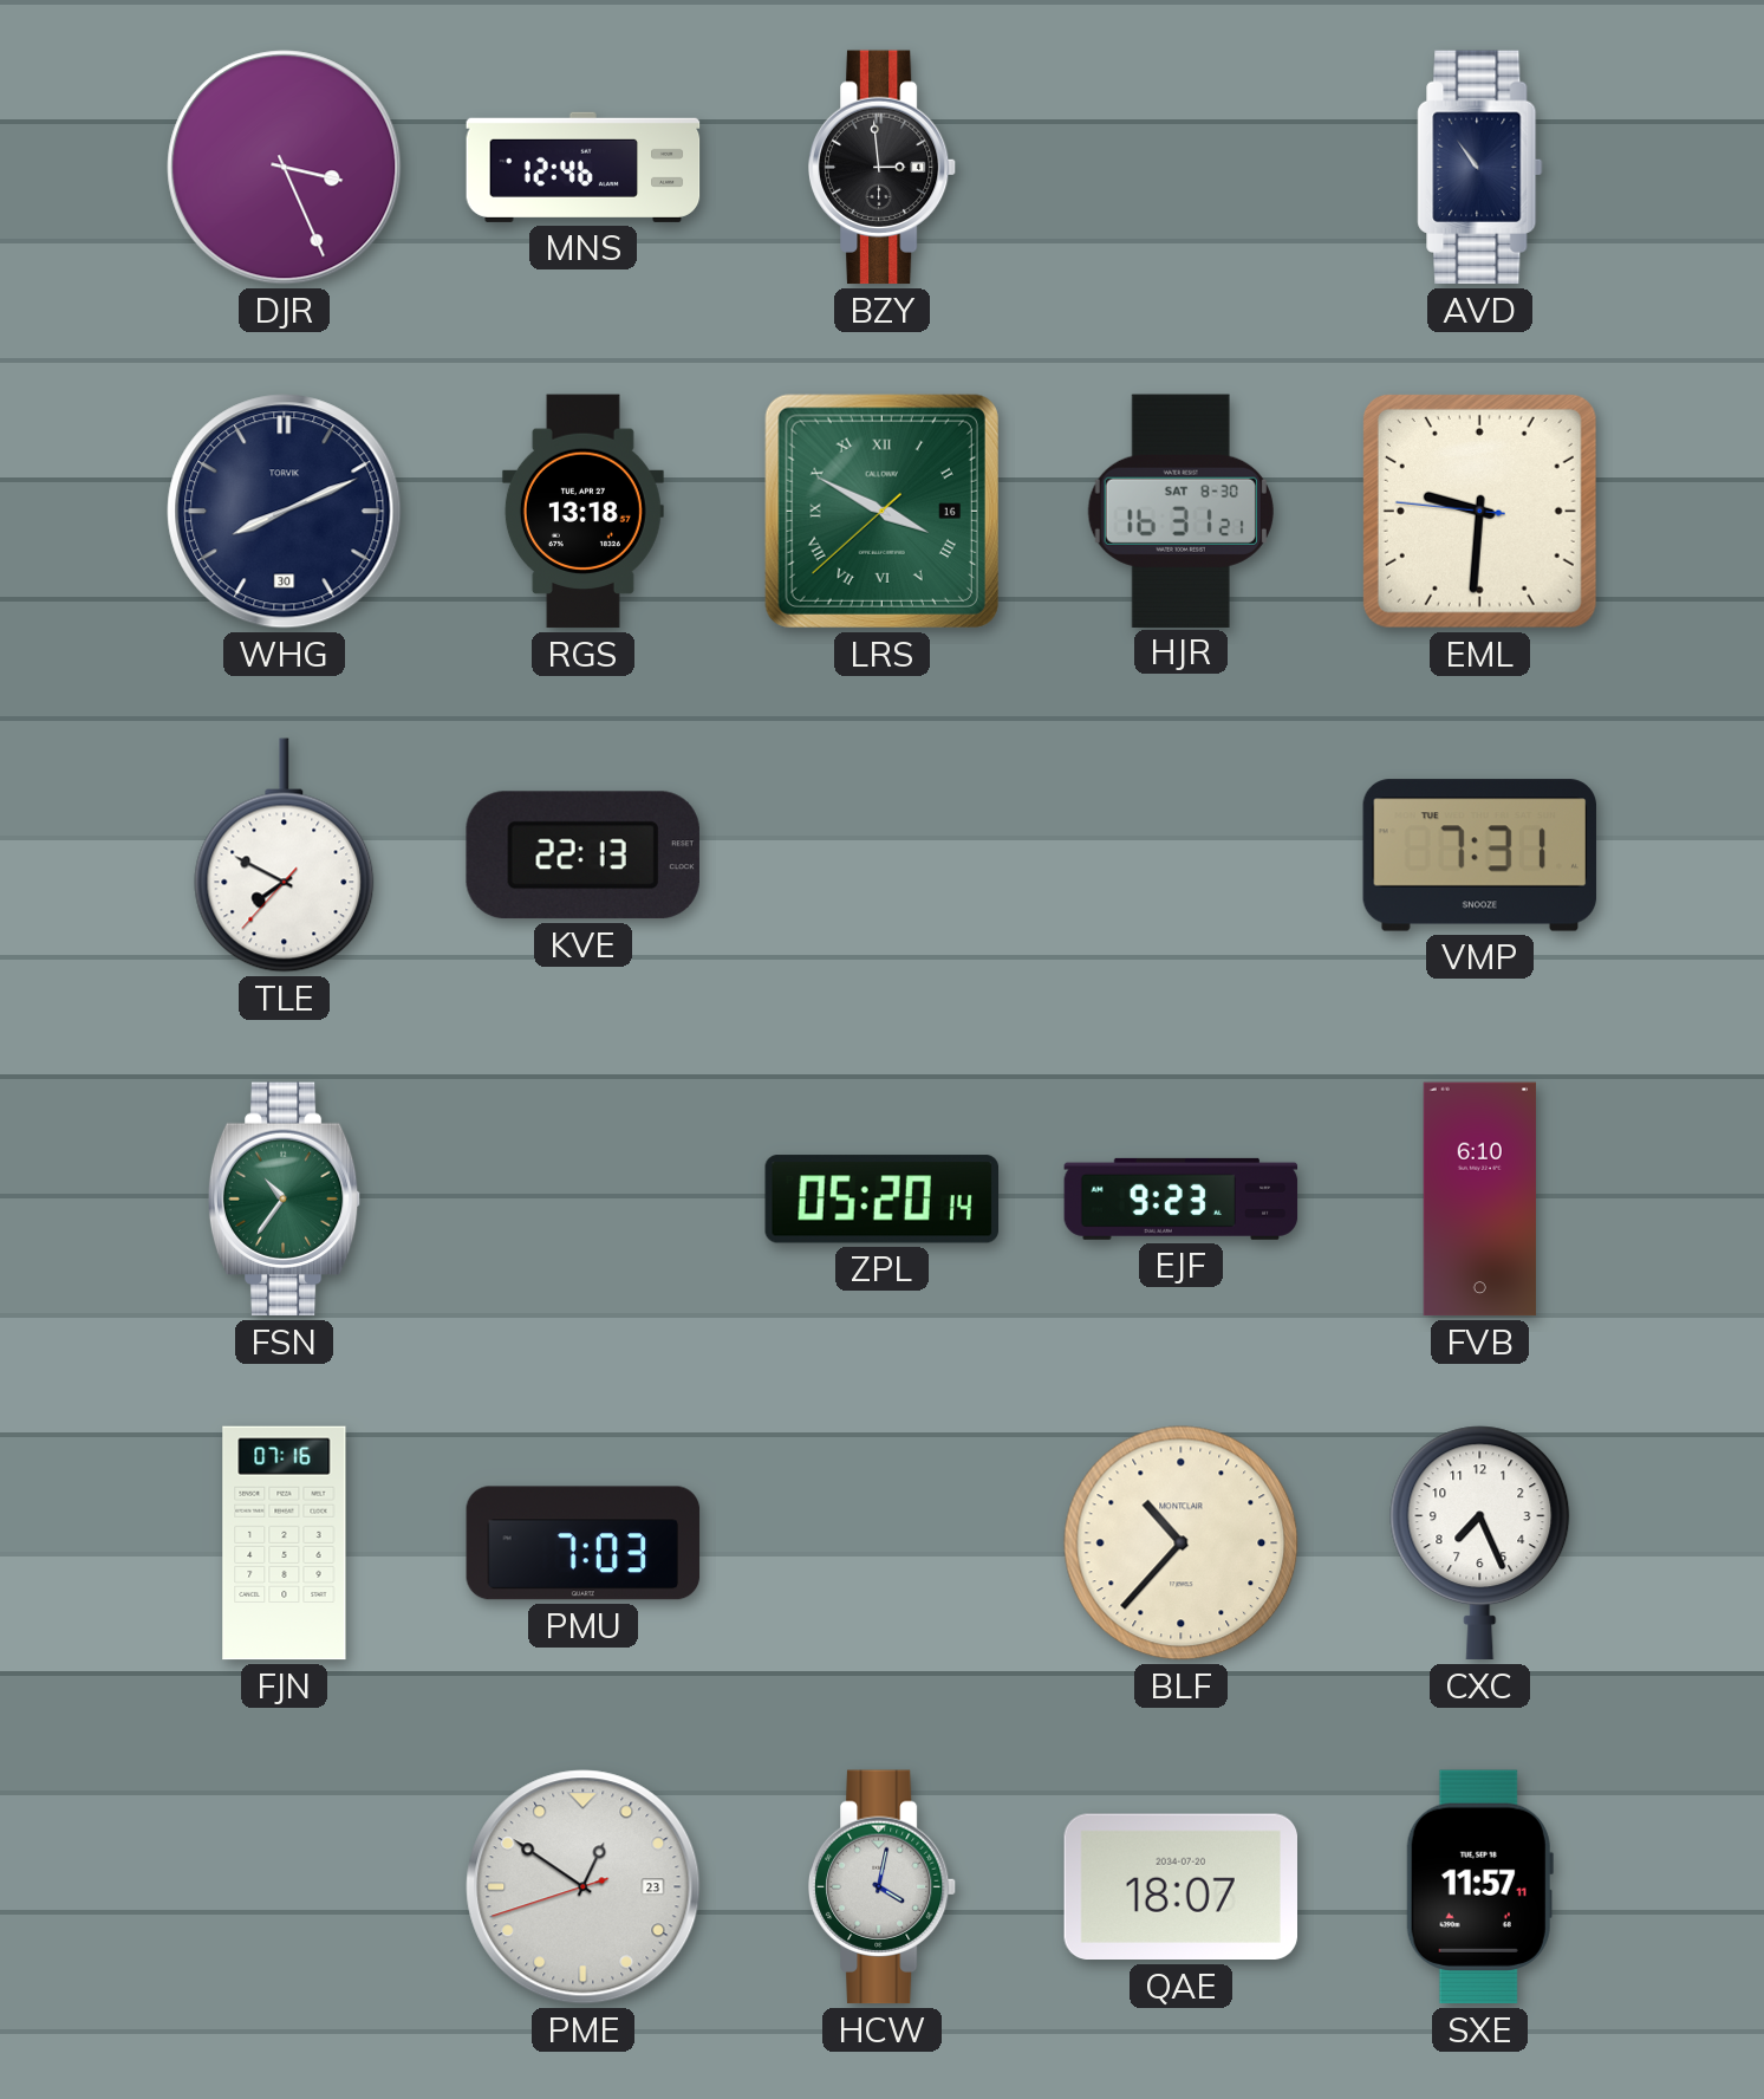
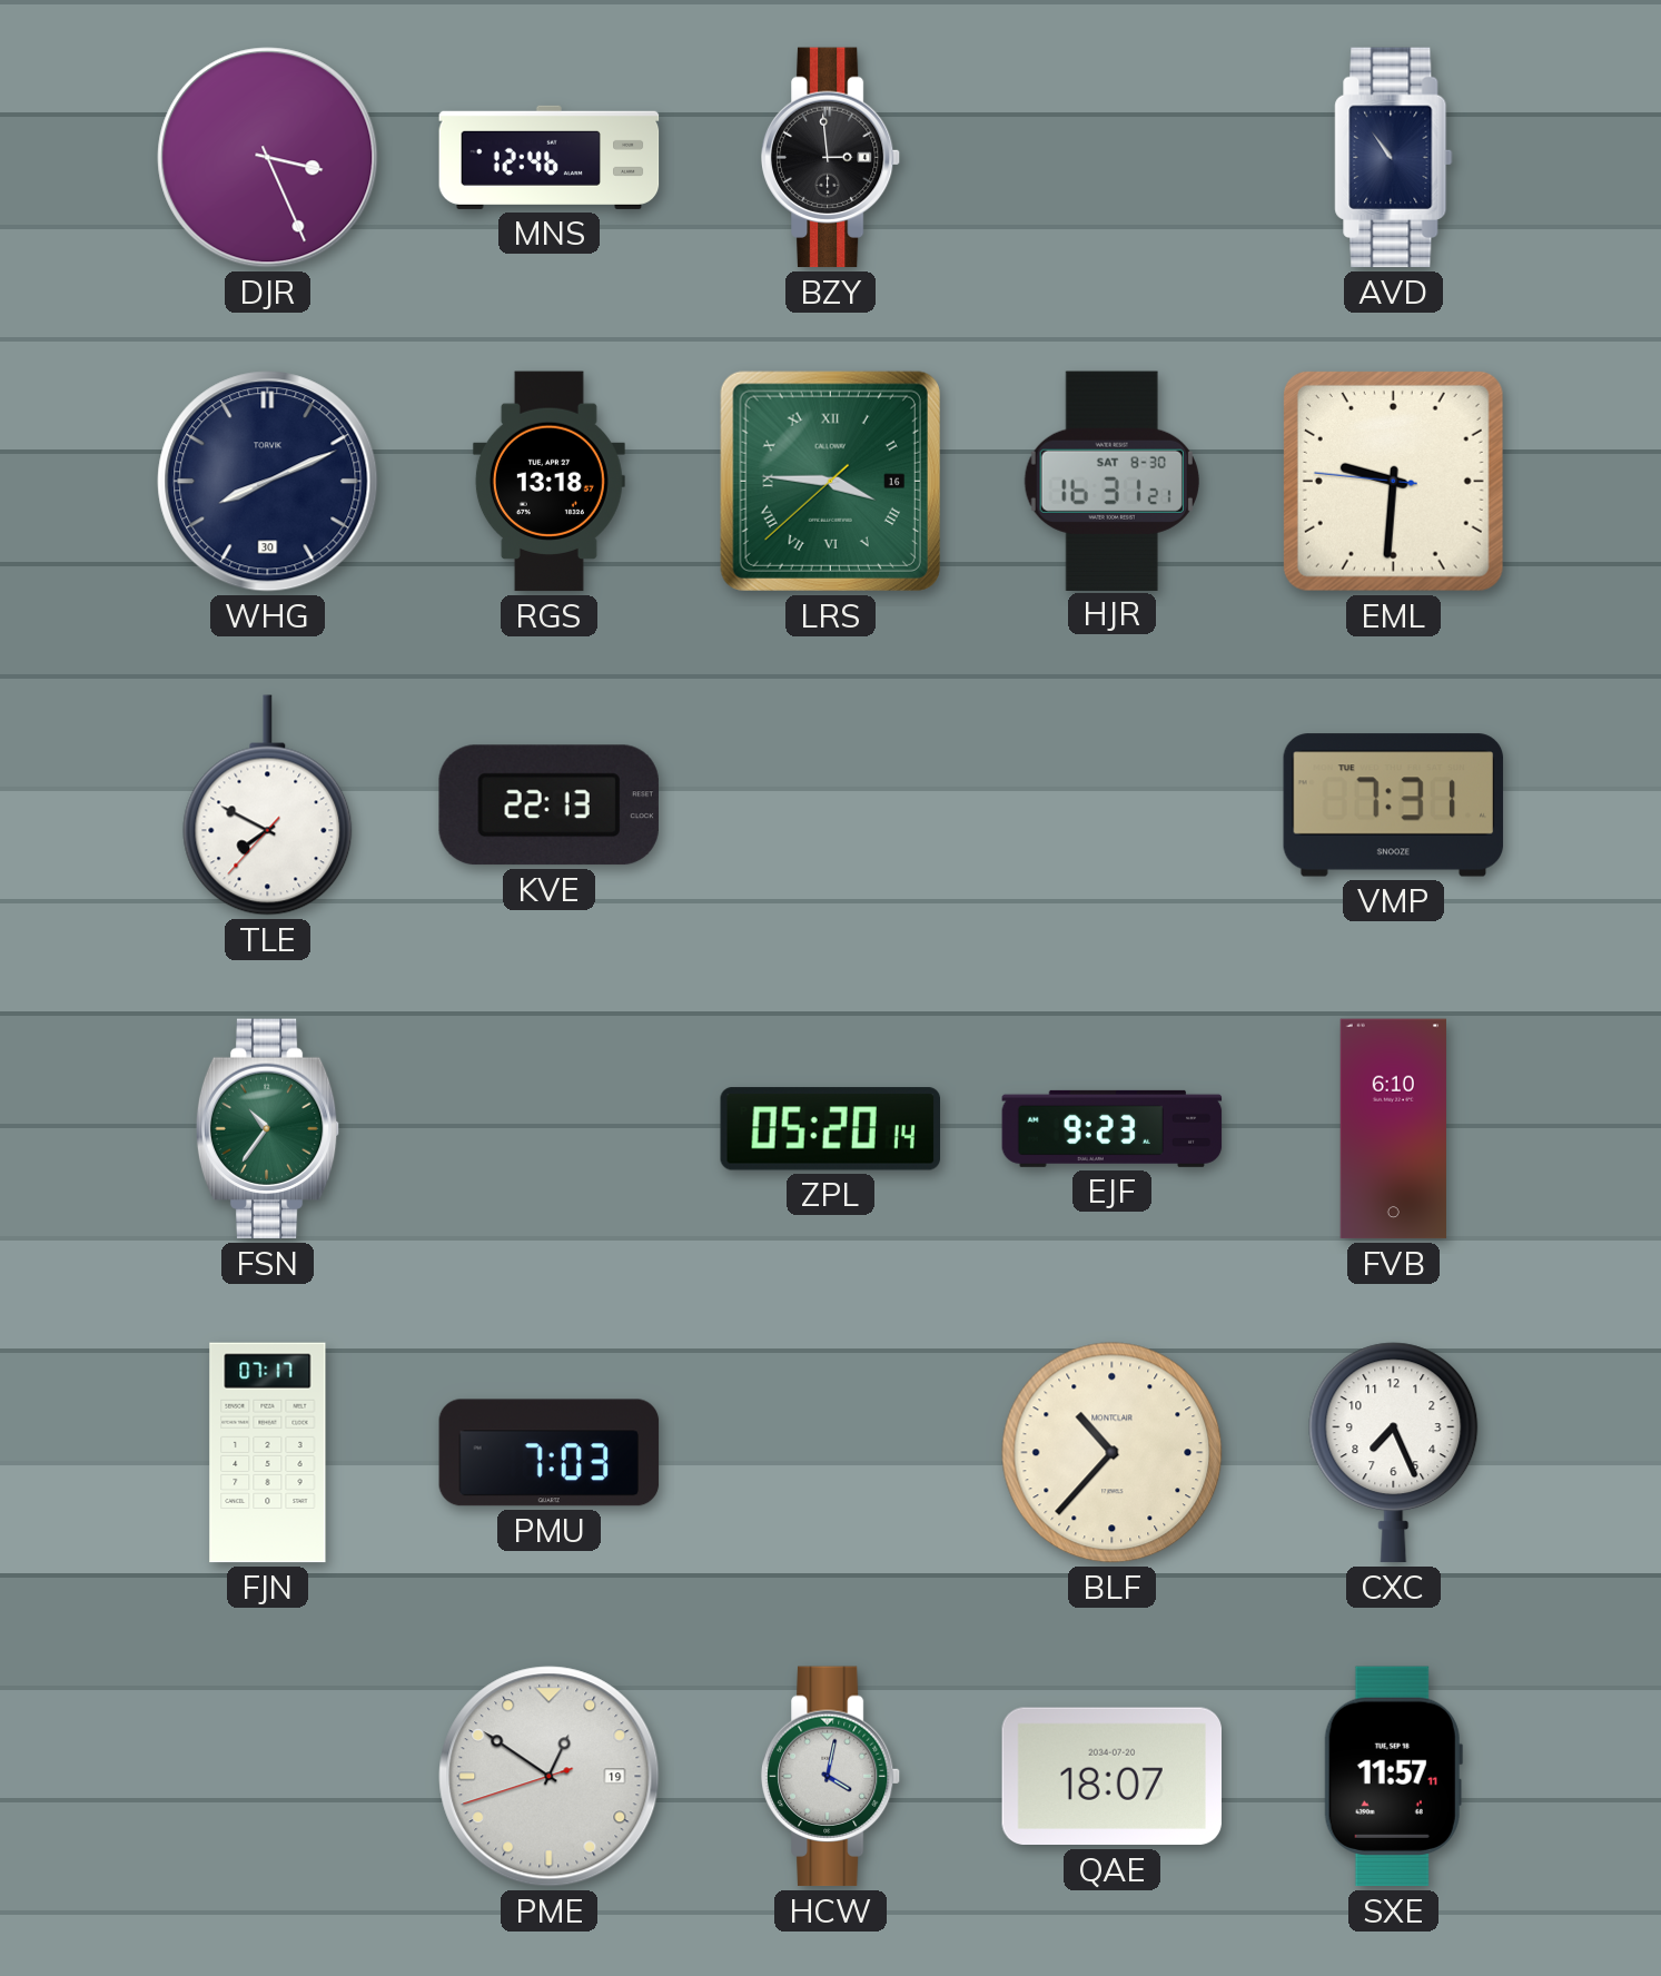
LRS: 3:49 -> 3:45
FJN: 07:16 -> 07:17
PME date: 23 -> 19
